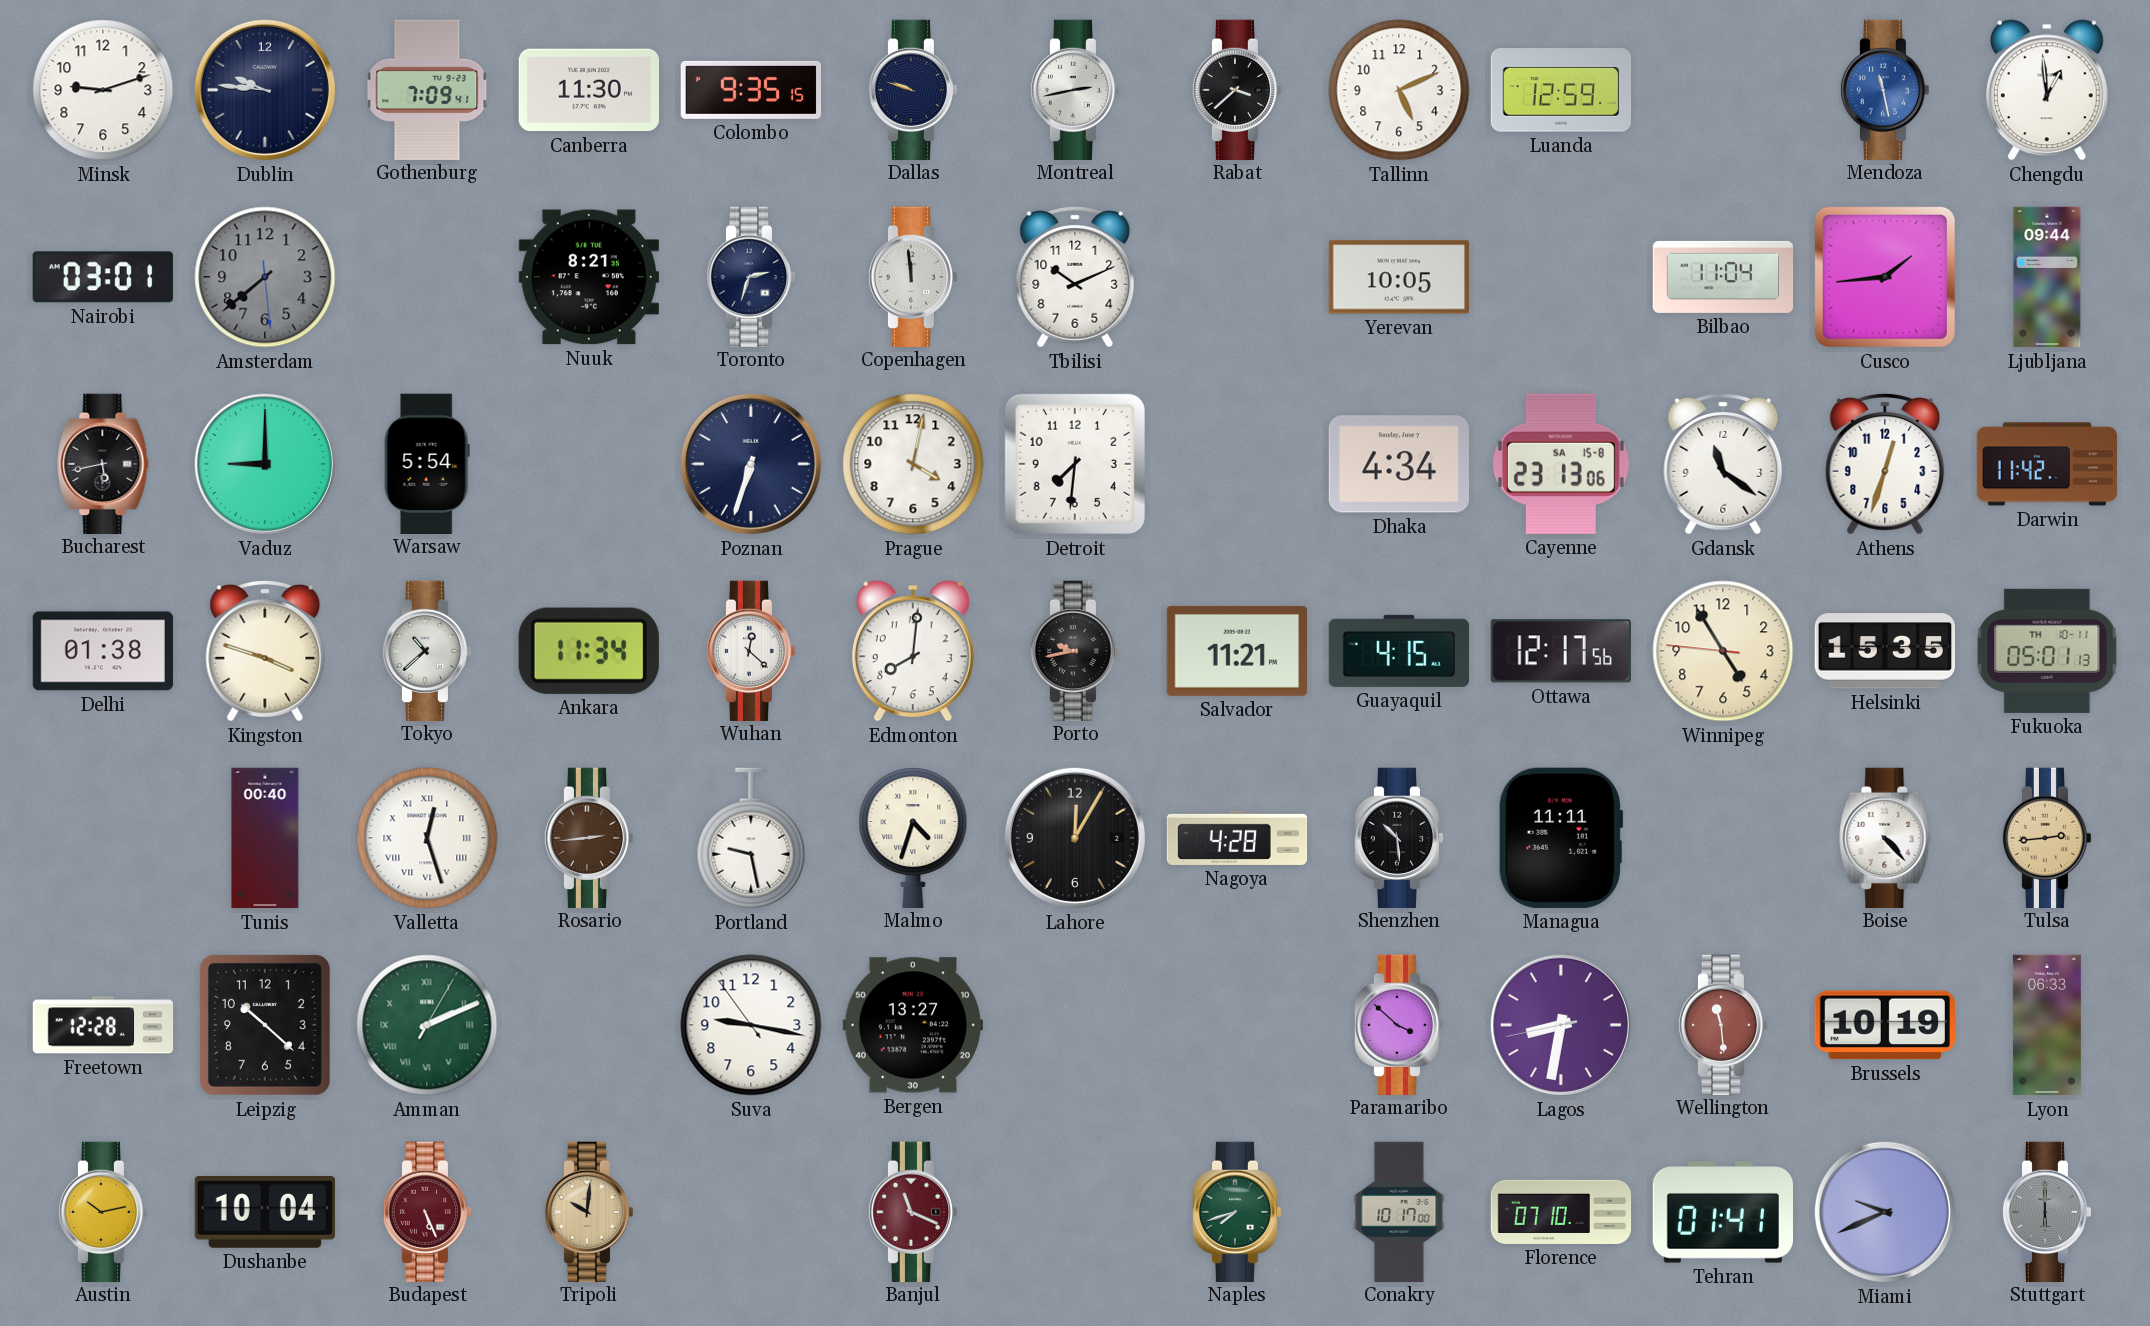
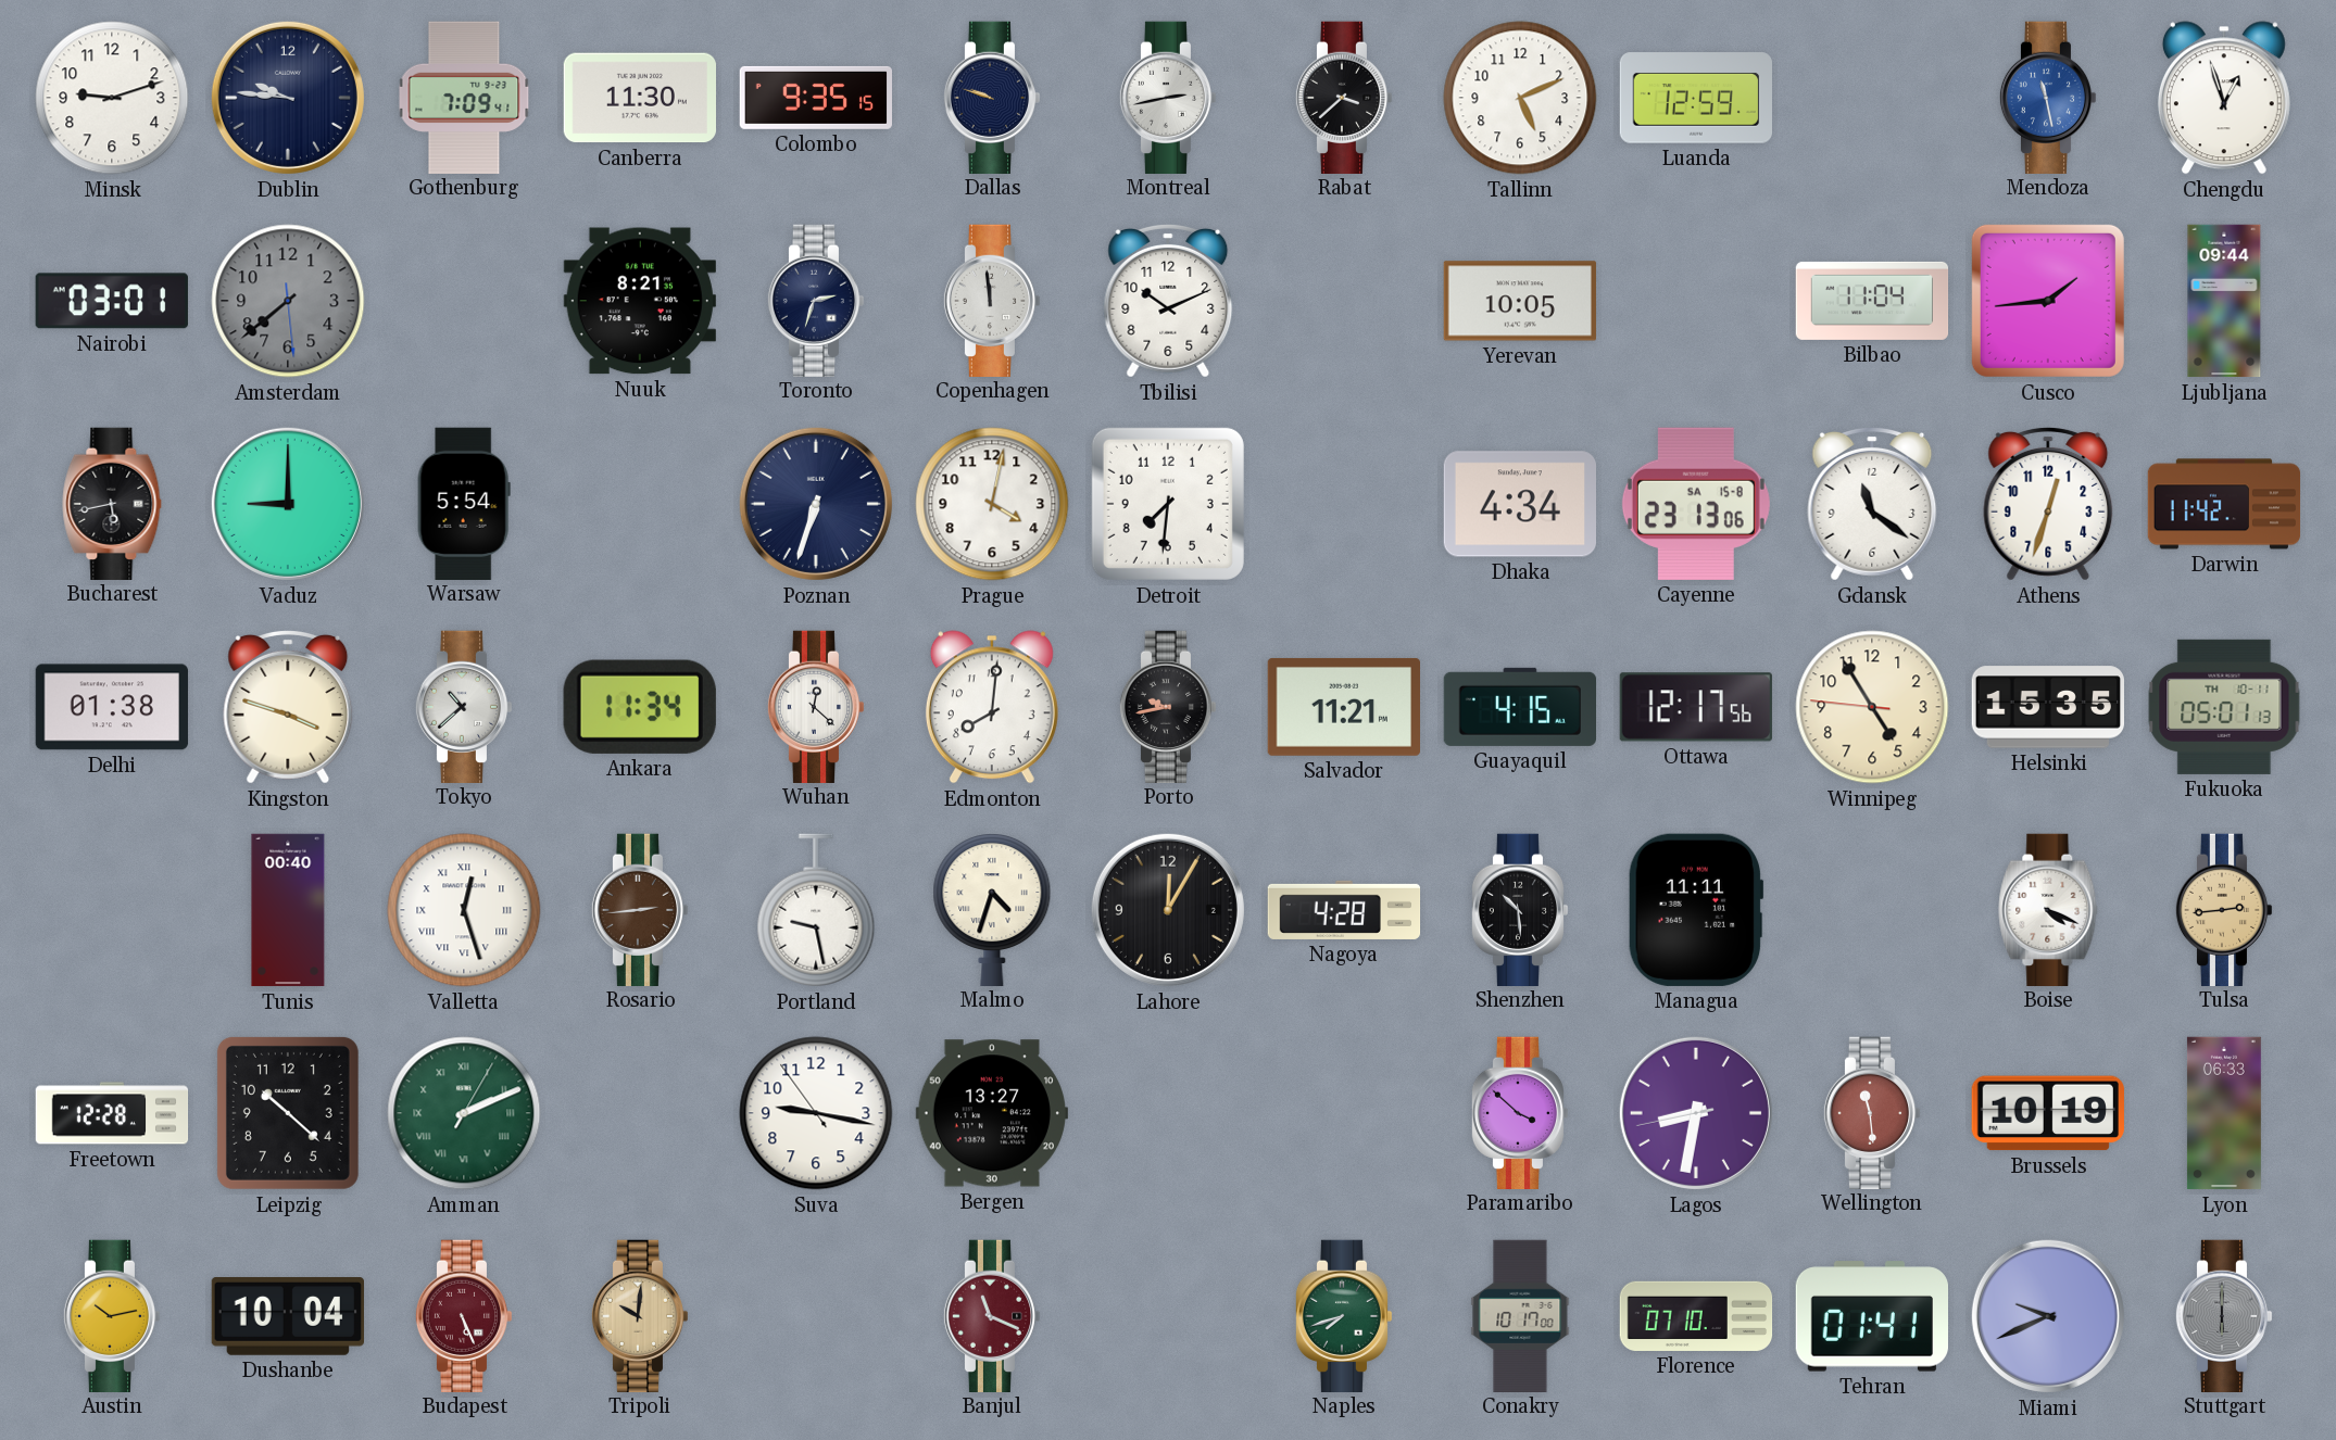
Chengdu: 12:59 -> 12:57
Boise: 4:23 -> 4:19
